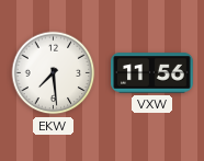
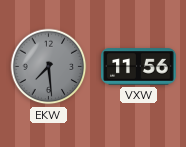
EKW dial: white -> grey
